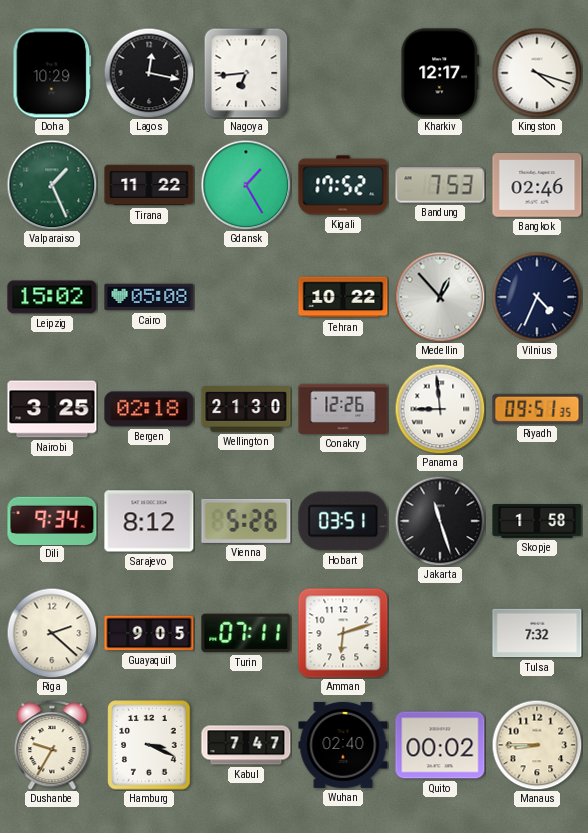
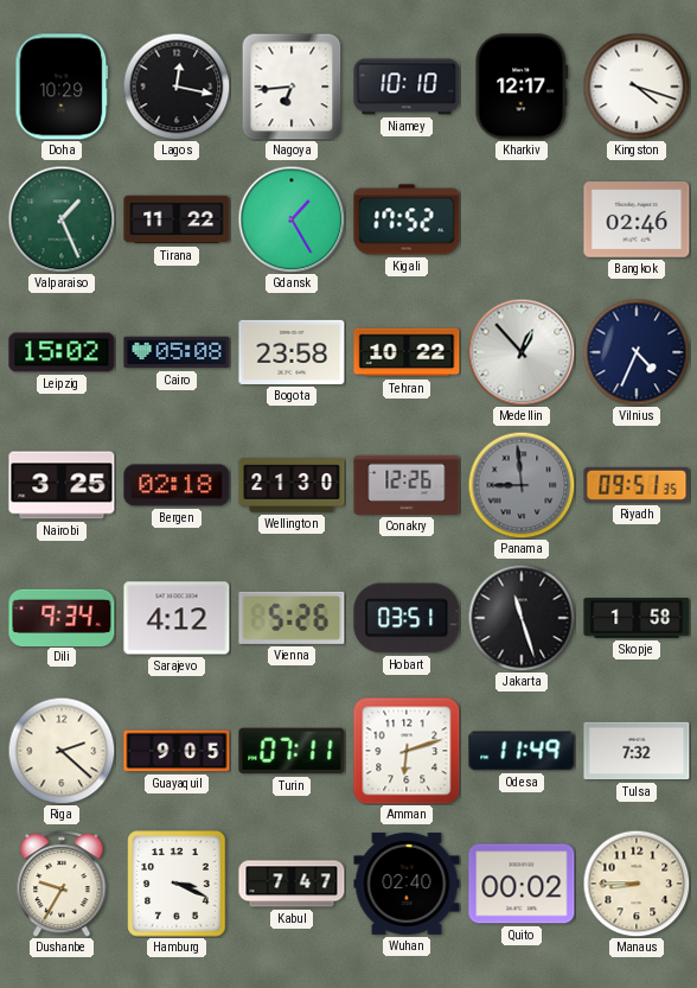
Niamey: none -> 10:10
Bandung: 7:53 -> none
Bogota: none -> 23:58
Panama dial: white -> grey
Sarajevo: 8:12 -> 4:12
Odesa: none -> 11:49
